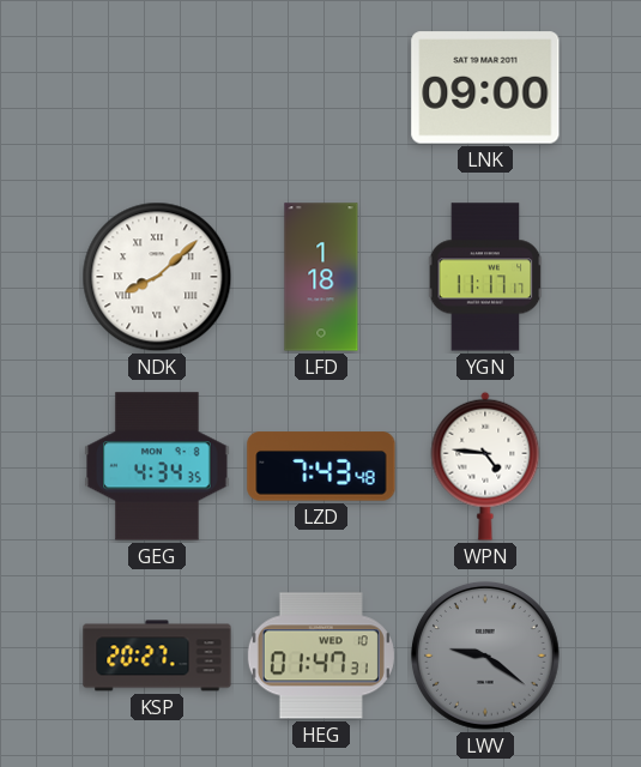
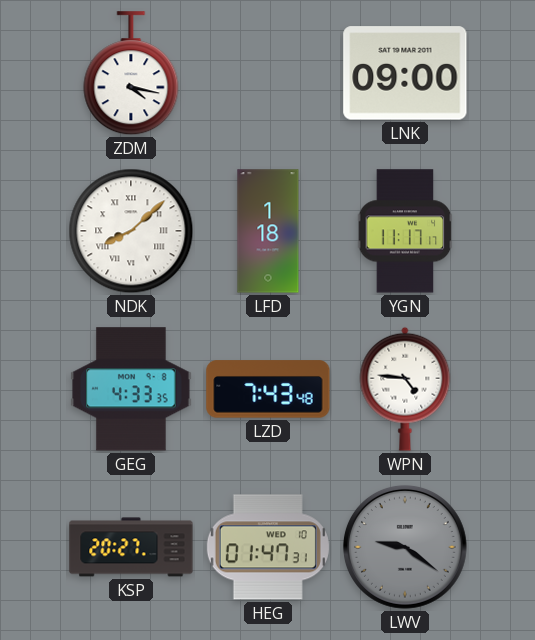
ZDM: none -> 4:17
GEG: 4:34 -> 4:33
